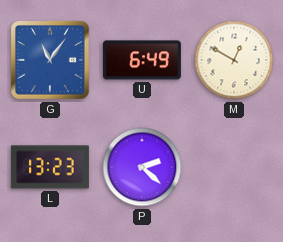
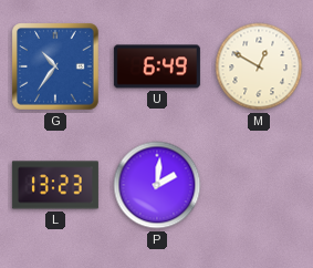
G: 11:06 -> 10:36
P: 2:22 -> 2:01
